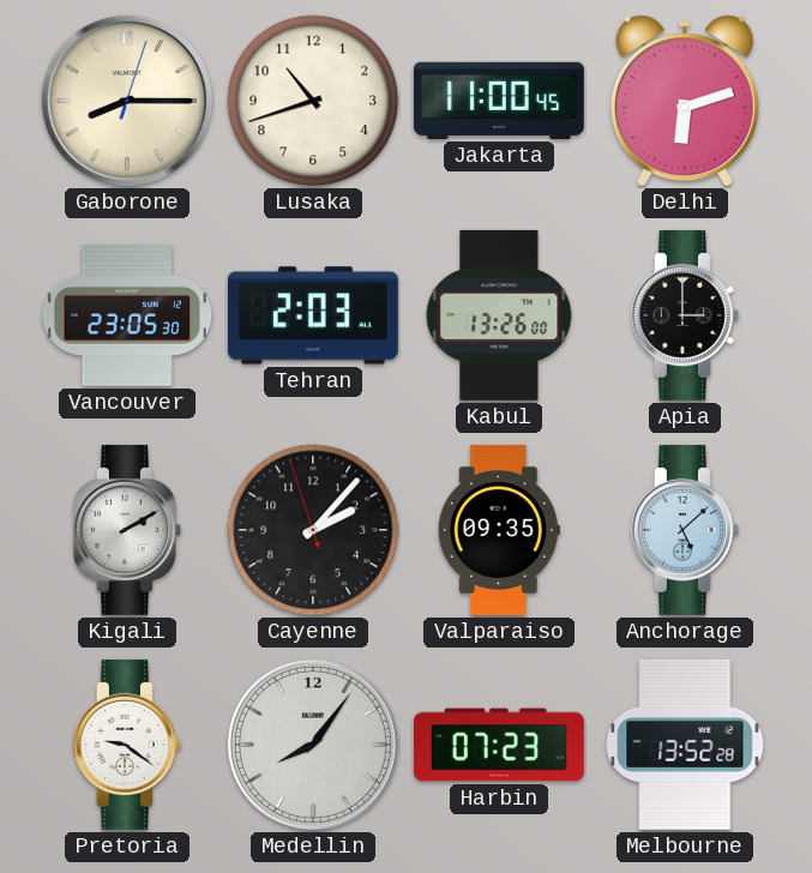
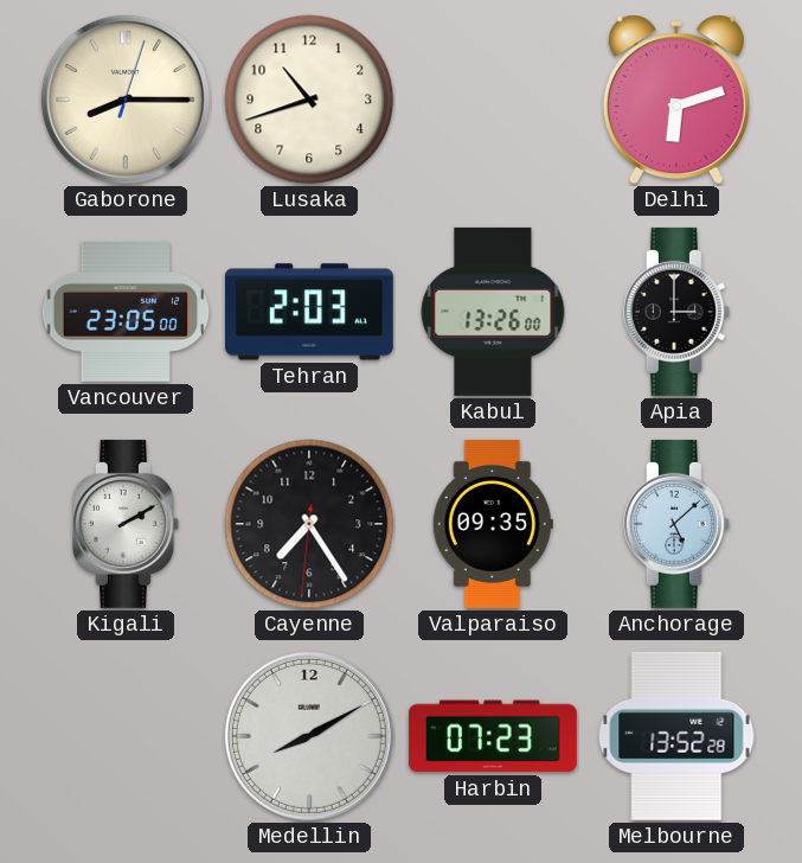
Jakarta: 11:00 -> none
Vancouver: 23:05:30 -> 23:05:00
Cayenne: 2:06 -> 7:24
Pretoria: 9:21 -> none
Medellin: 8:06 -> 8:10
